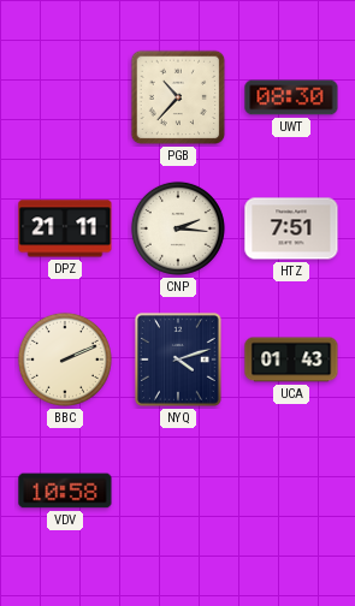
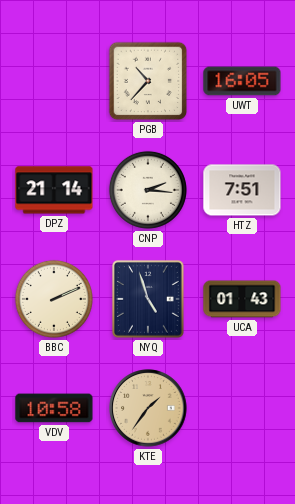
UWT: 08:30 -> 16:05
DPZ: 21:11 -> 21:14
NYQ: 4:12 -> 4:57
KTE: none -> 1:36
